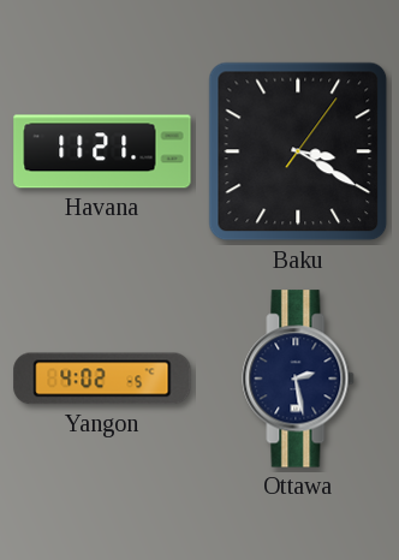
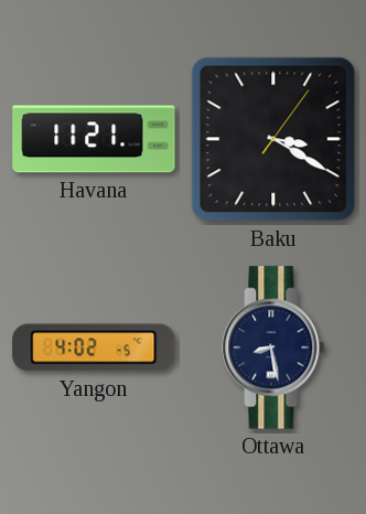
Ottawa: 2:28 -> 8:28
